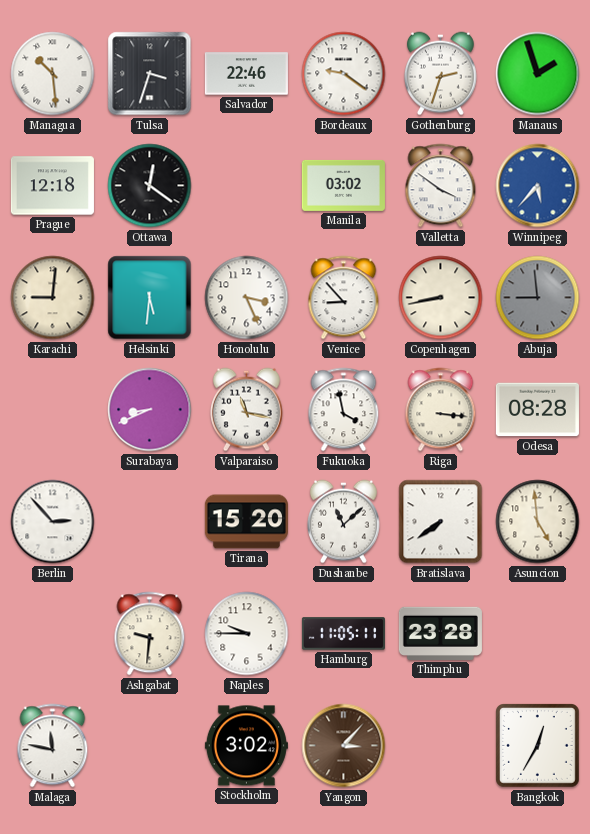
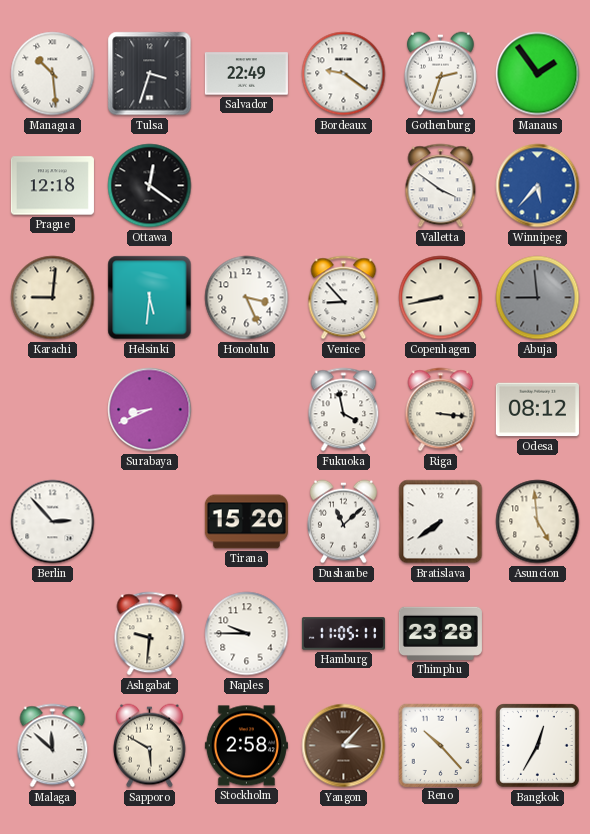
Salvador: 22:46 -> 22:49
Manaus: 1:57 -> 1:54
Manila: 03:02 -> none
Valparaiso: 11:17 -> none
Odesa: 08:28 -> 08:12
Malaga: 11:47 -> 11:52
Sapporo: none -> 5:50
Stockholm: 3:02 -> 2:58
Reno: none -> 10:23
